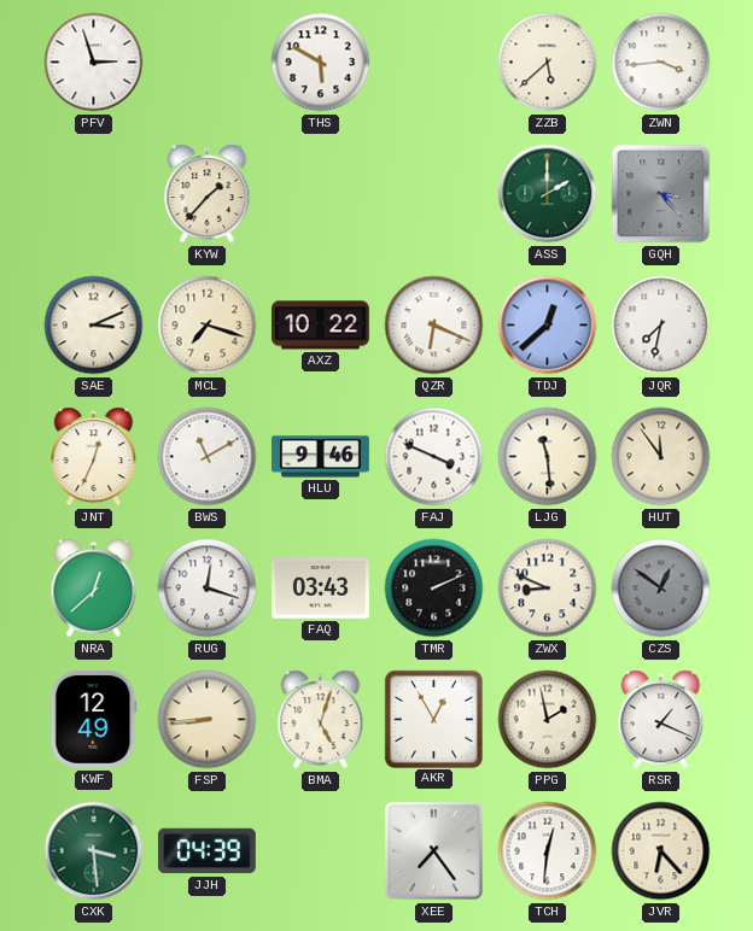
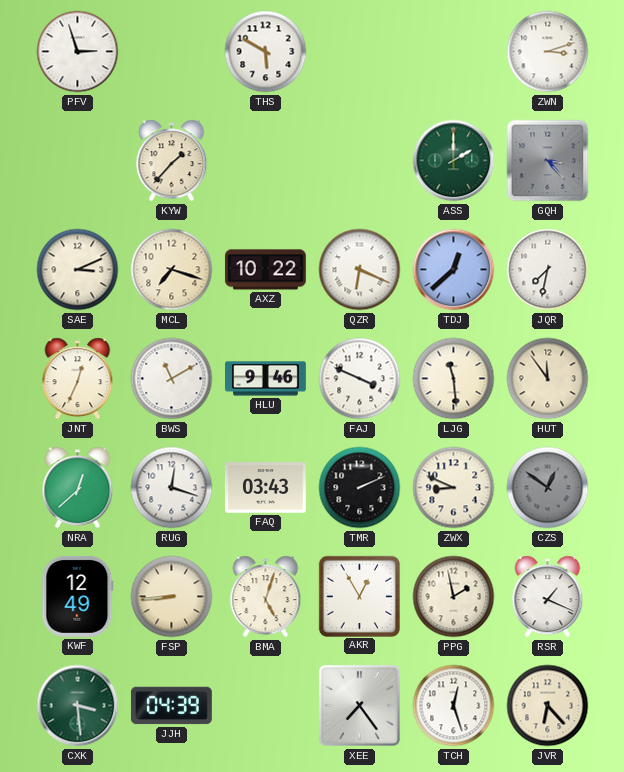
ZZB: 5:38 -> none
ZWN: 3:44 -> 3:12
TCH: 12:31 -> 12:27
